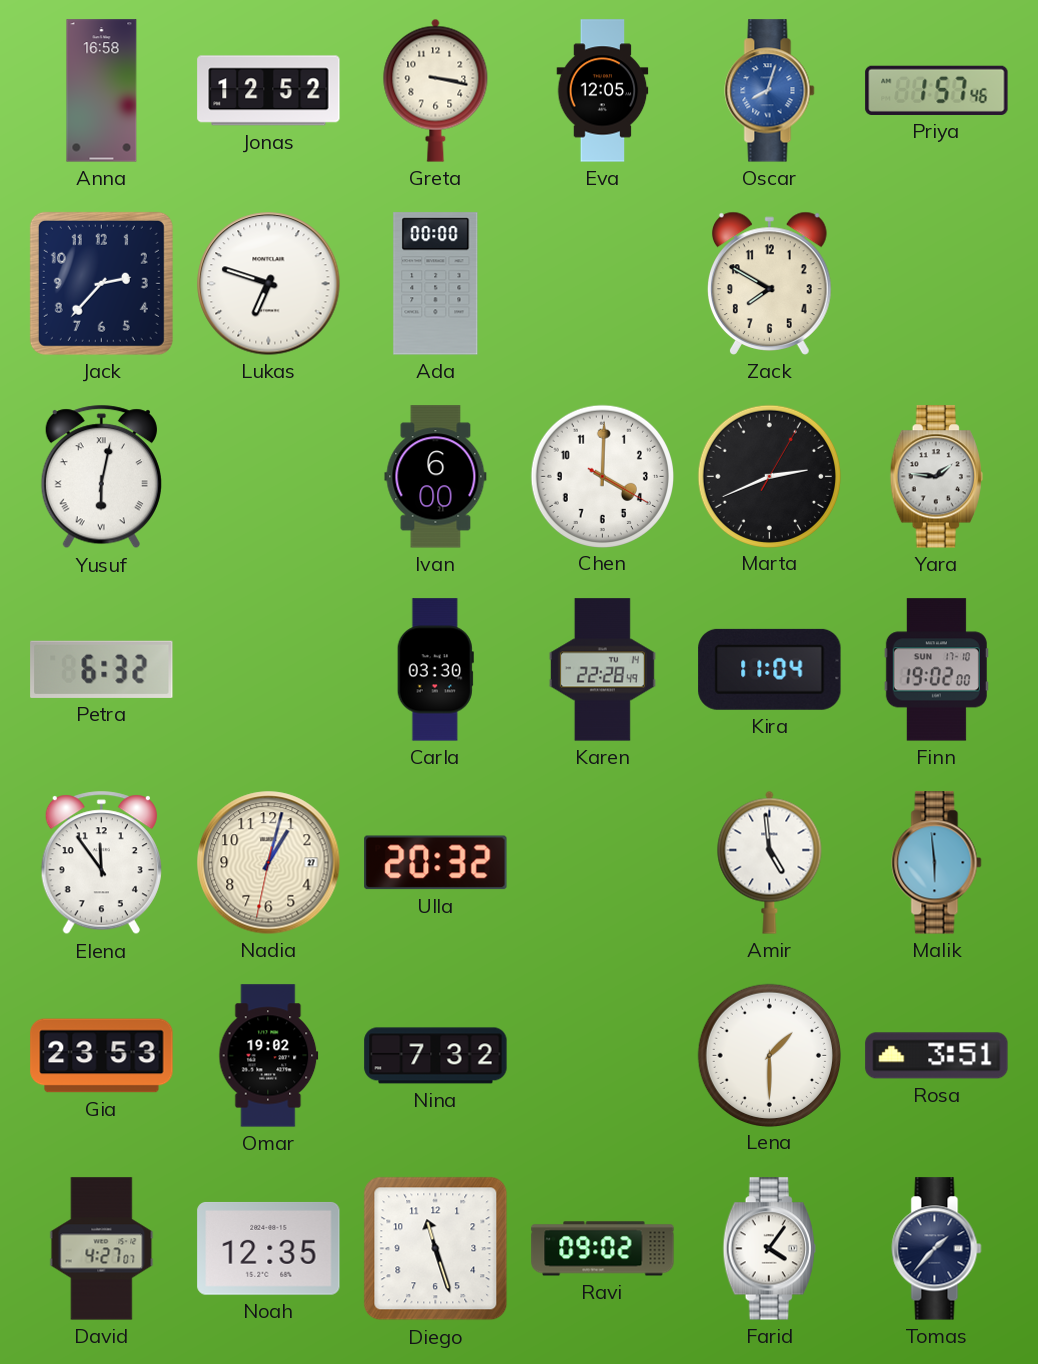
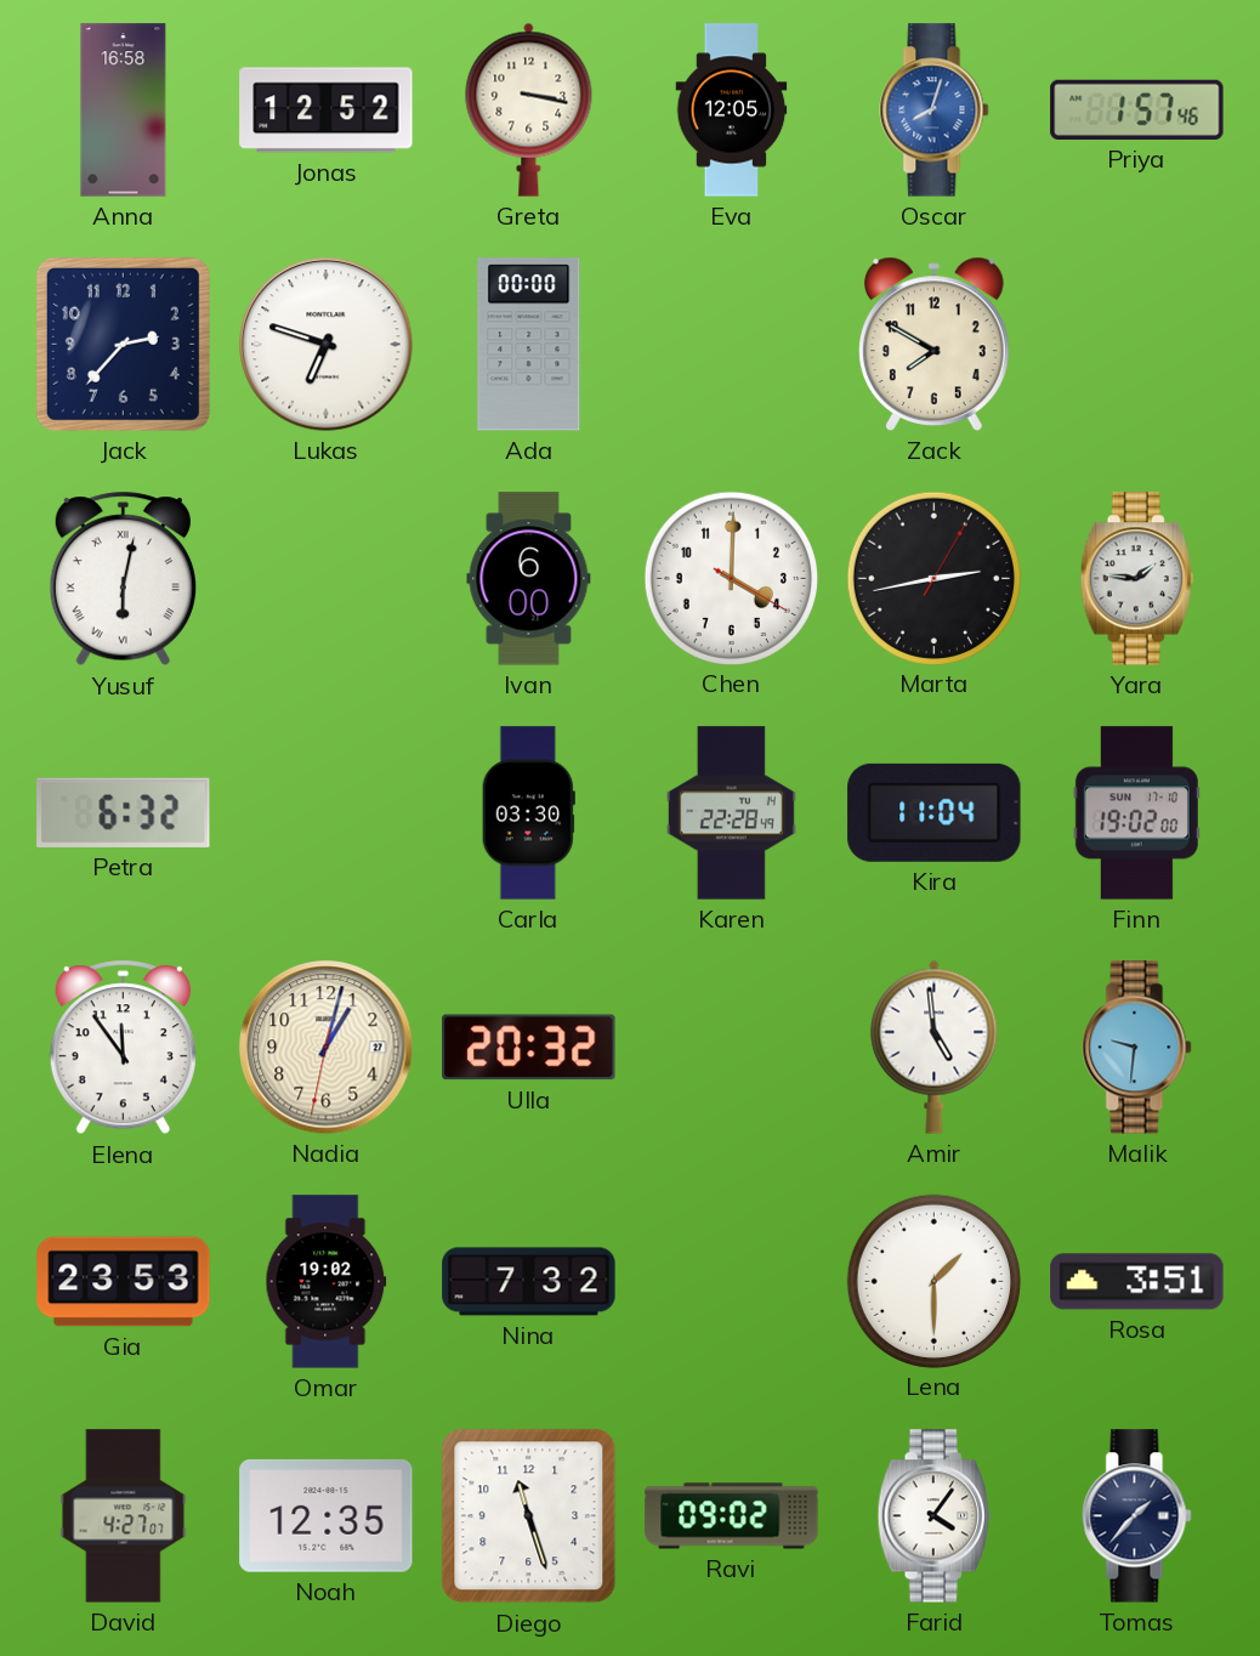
Marta: 2:41 -> 2:43
Malik: 5:59 -> 9:31
